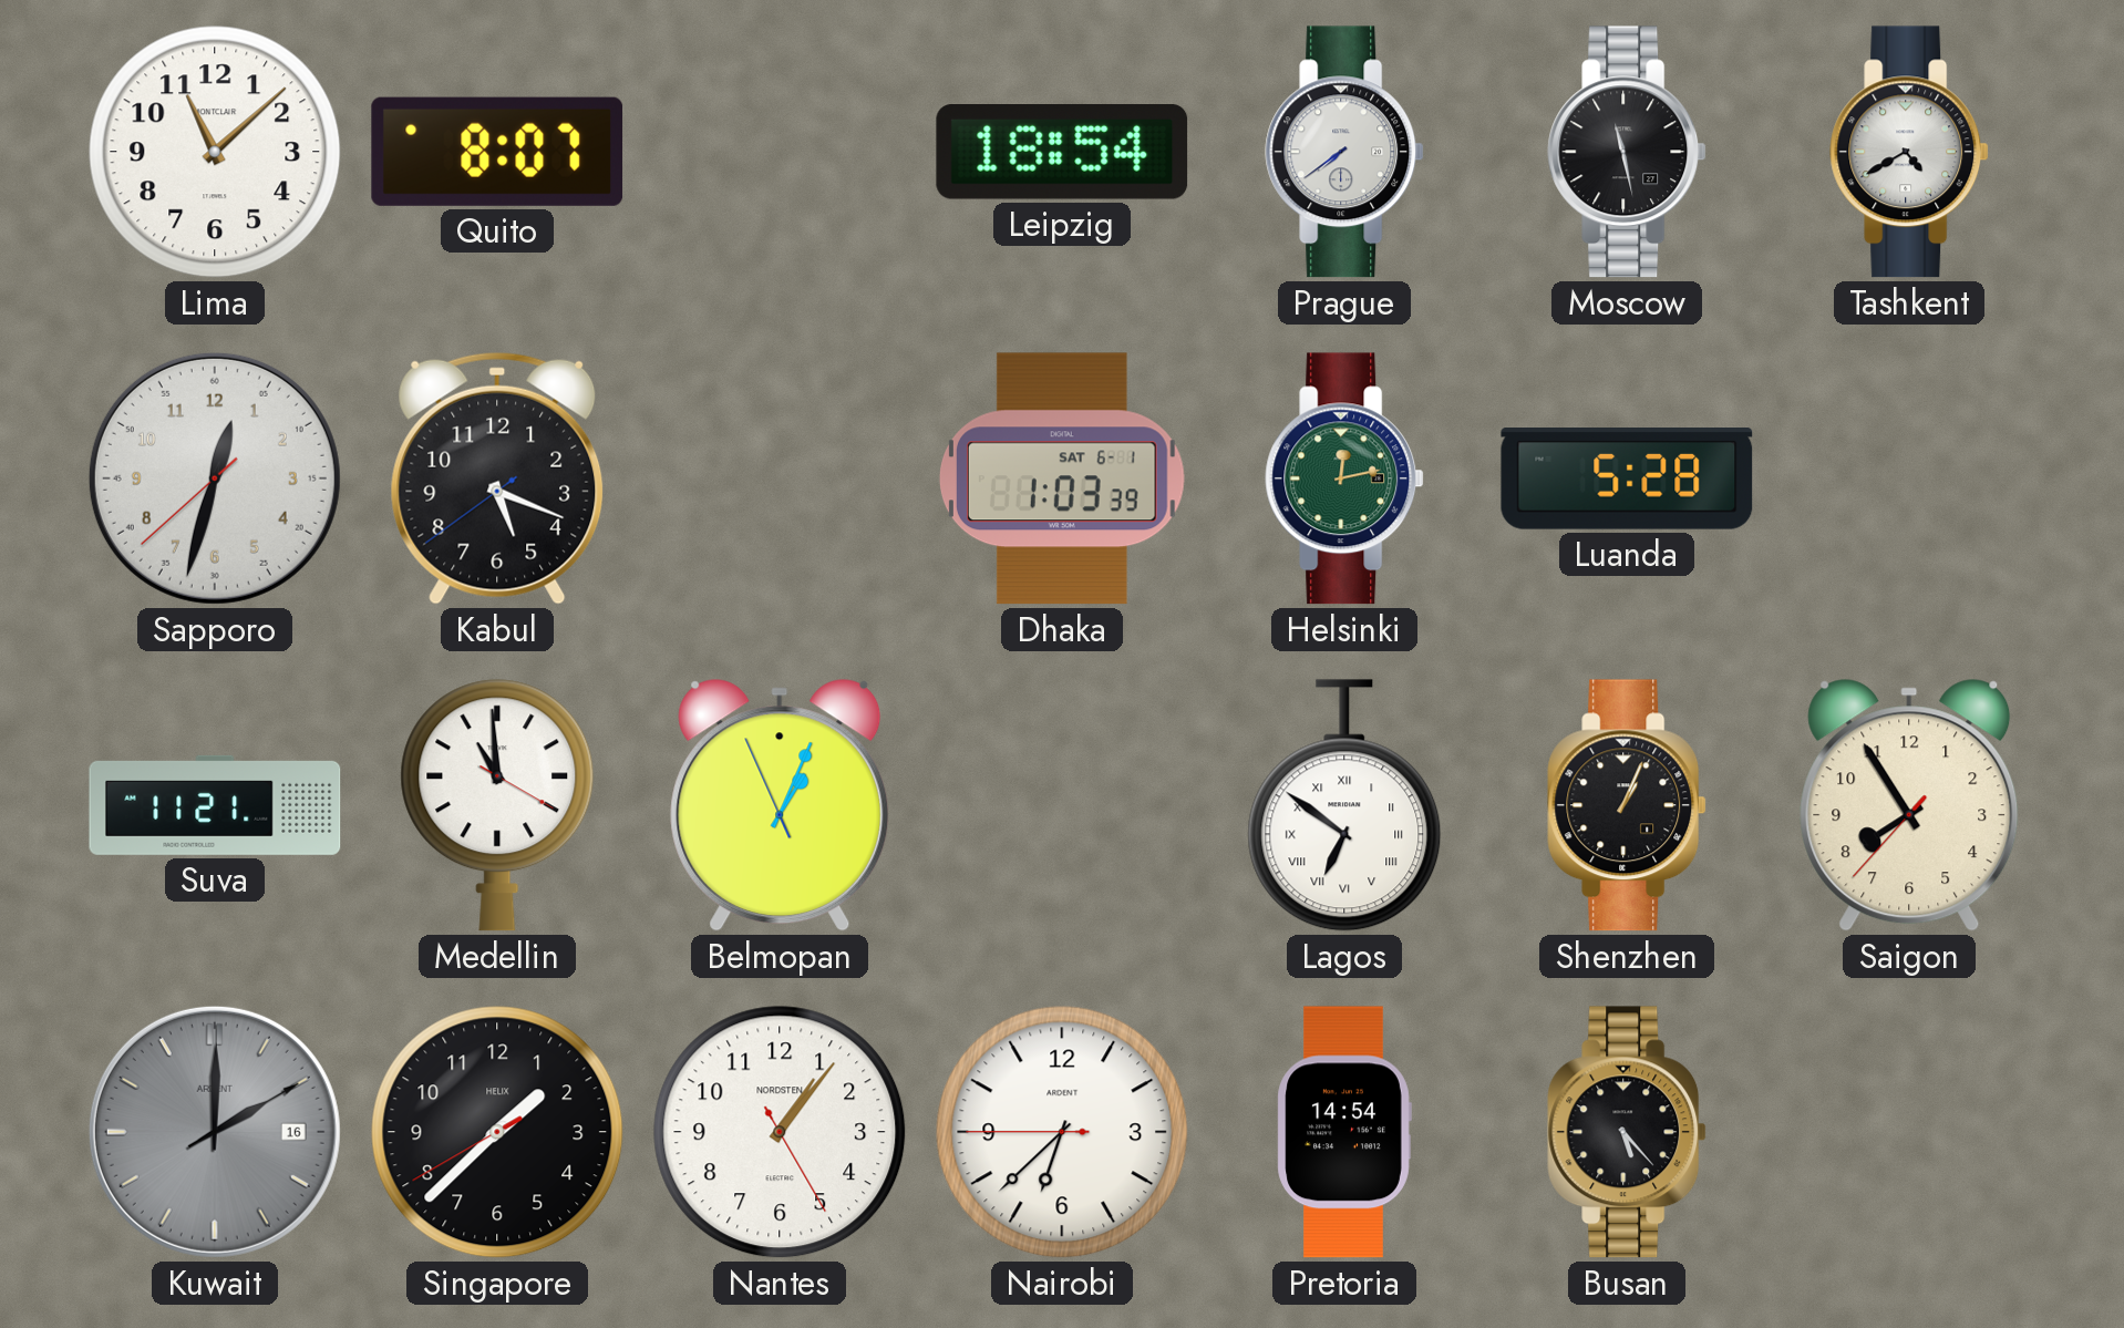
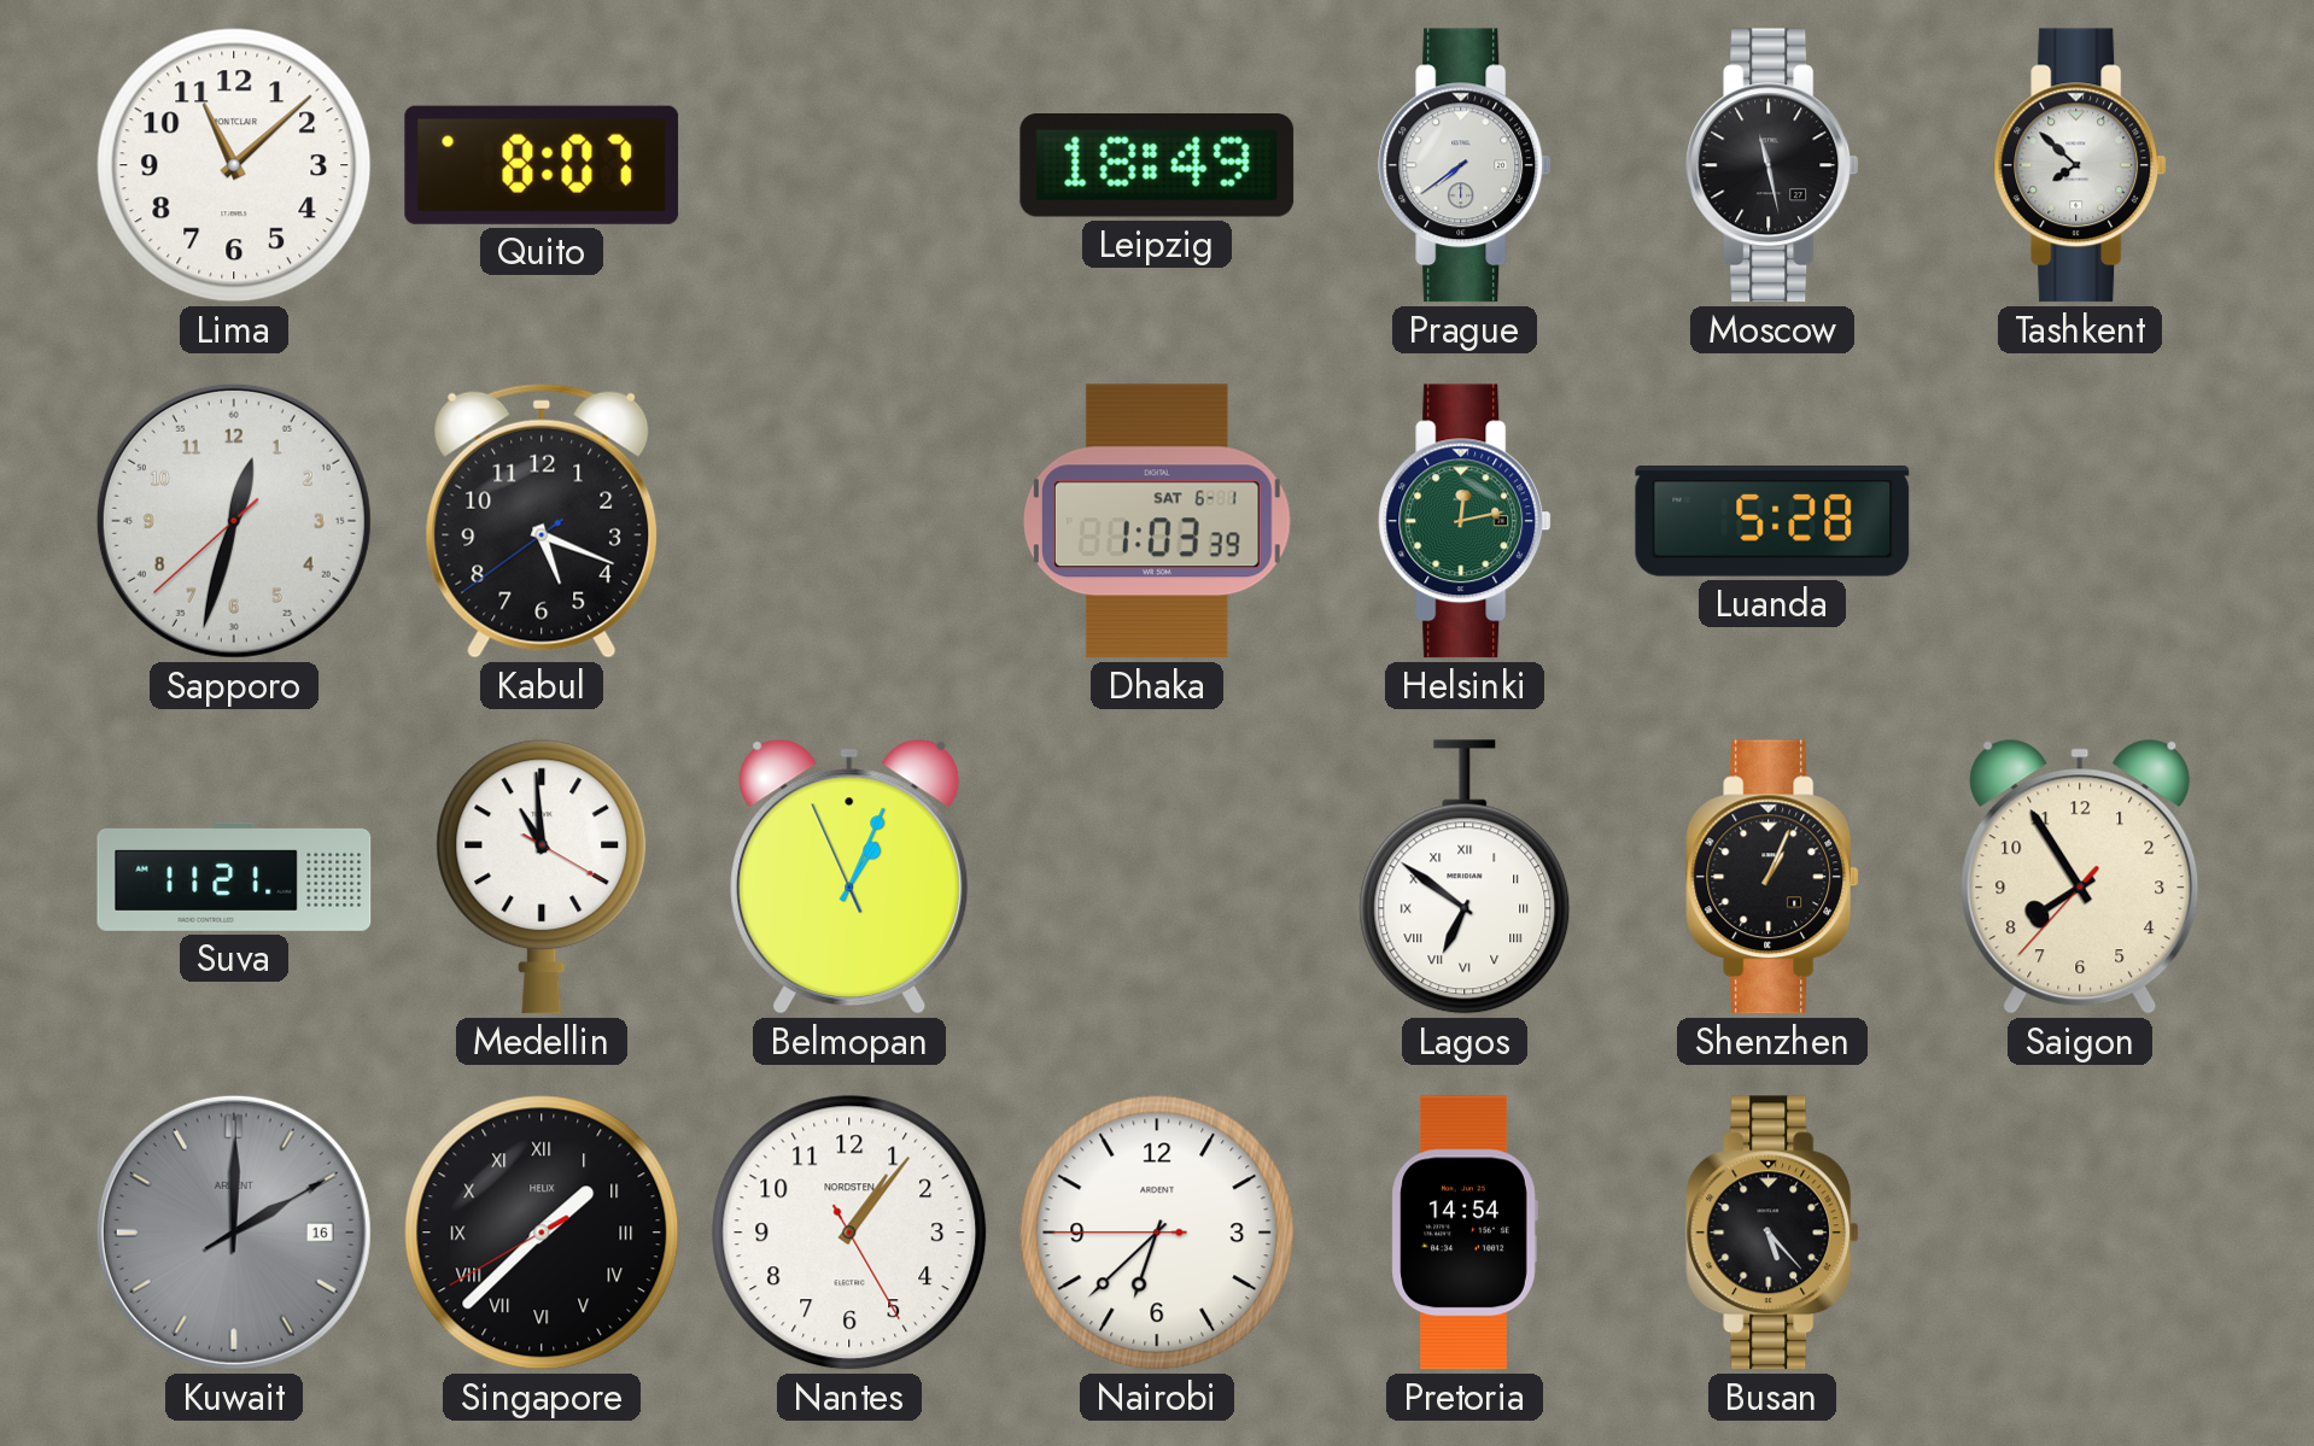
Leipzig: 18:54 -> 18:49
Tashkent: 4:40 -> 7:52
Singapore numerals: Arabic -> Roman
